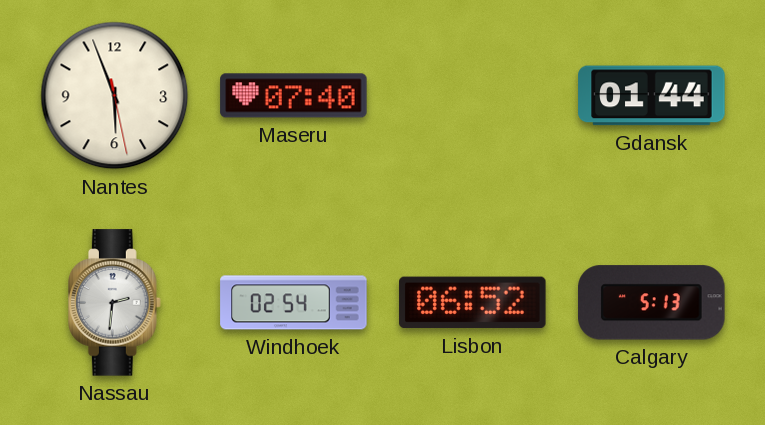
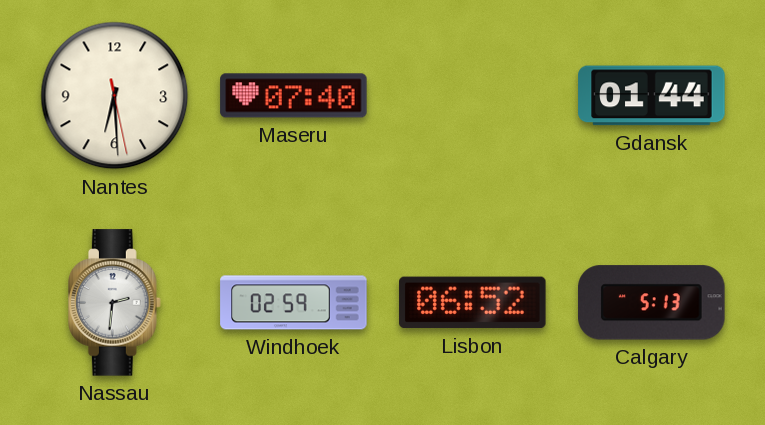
Nantes: 5:56 -> 6:29
Windhoek: 02:54 -> 02:59
